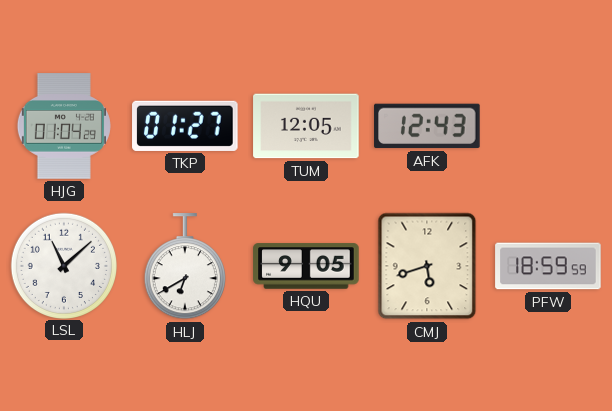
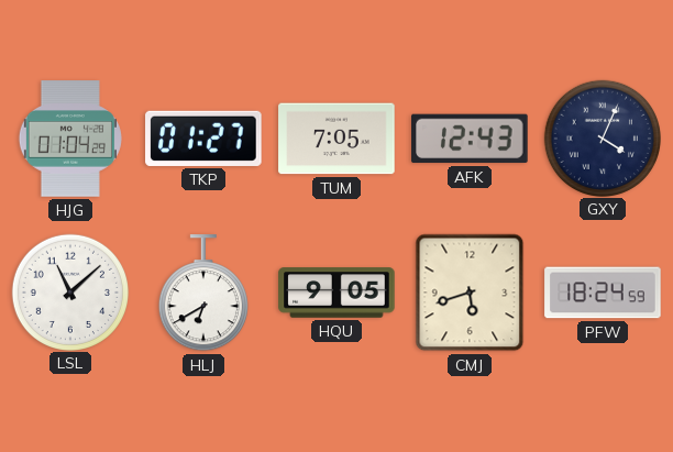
TUM: 12:05 -> 7:05
GXY: none -> 4:04
PFW: 18:59 -> 18:24
